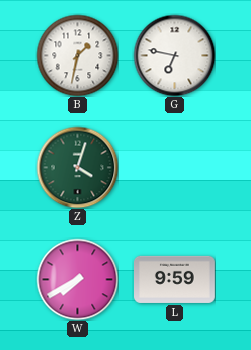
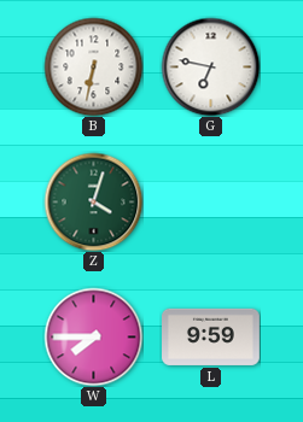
B: 1:32 -> 6:32
W: 7:40 -> 7:45
